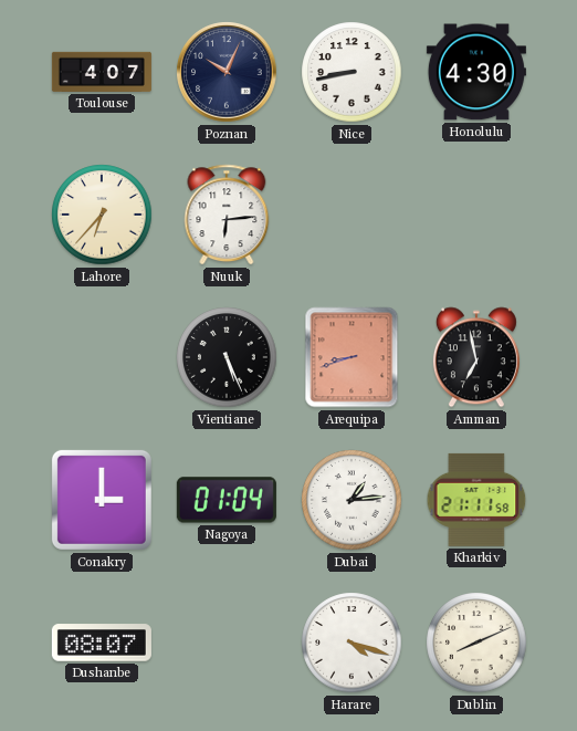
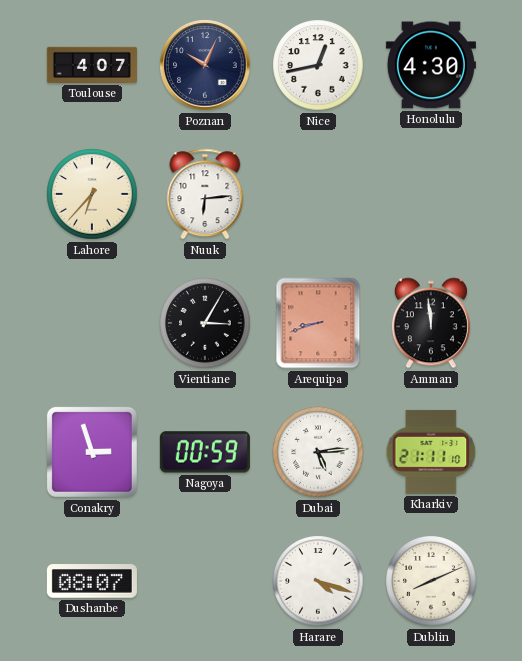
Nice: 8:43 -> 12:43
Vientiane: 5:26 -> 3:05
Amman: 6:58 -> 11:59
Conakry: 3:00 -> 2:57
Nagoya: 01:04 -> 00:59
Dubai: 1:14 -> 5:14
Kharkiv: 21:11:58 -> 21:11:10
